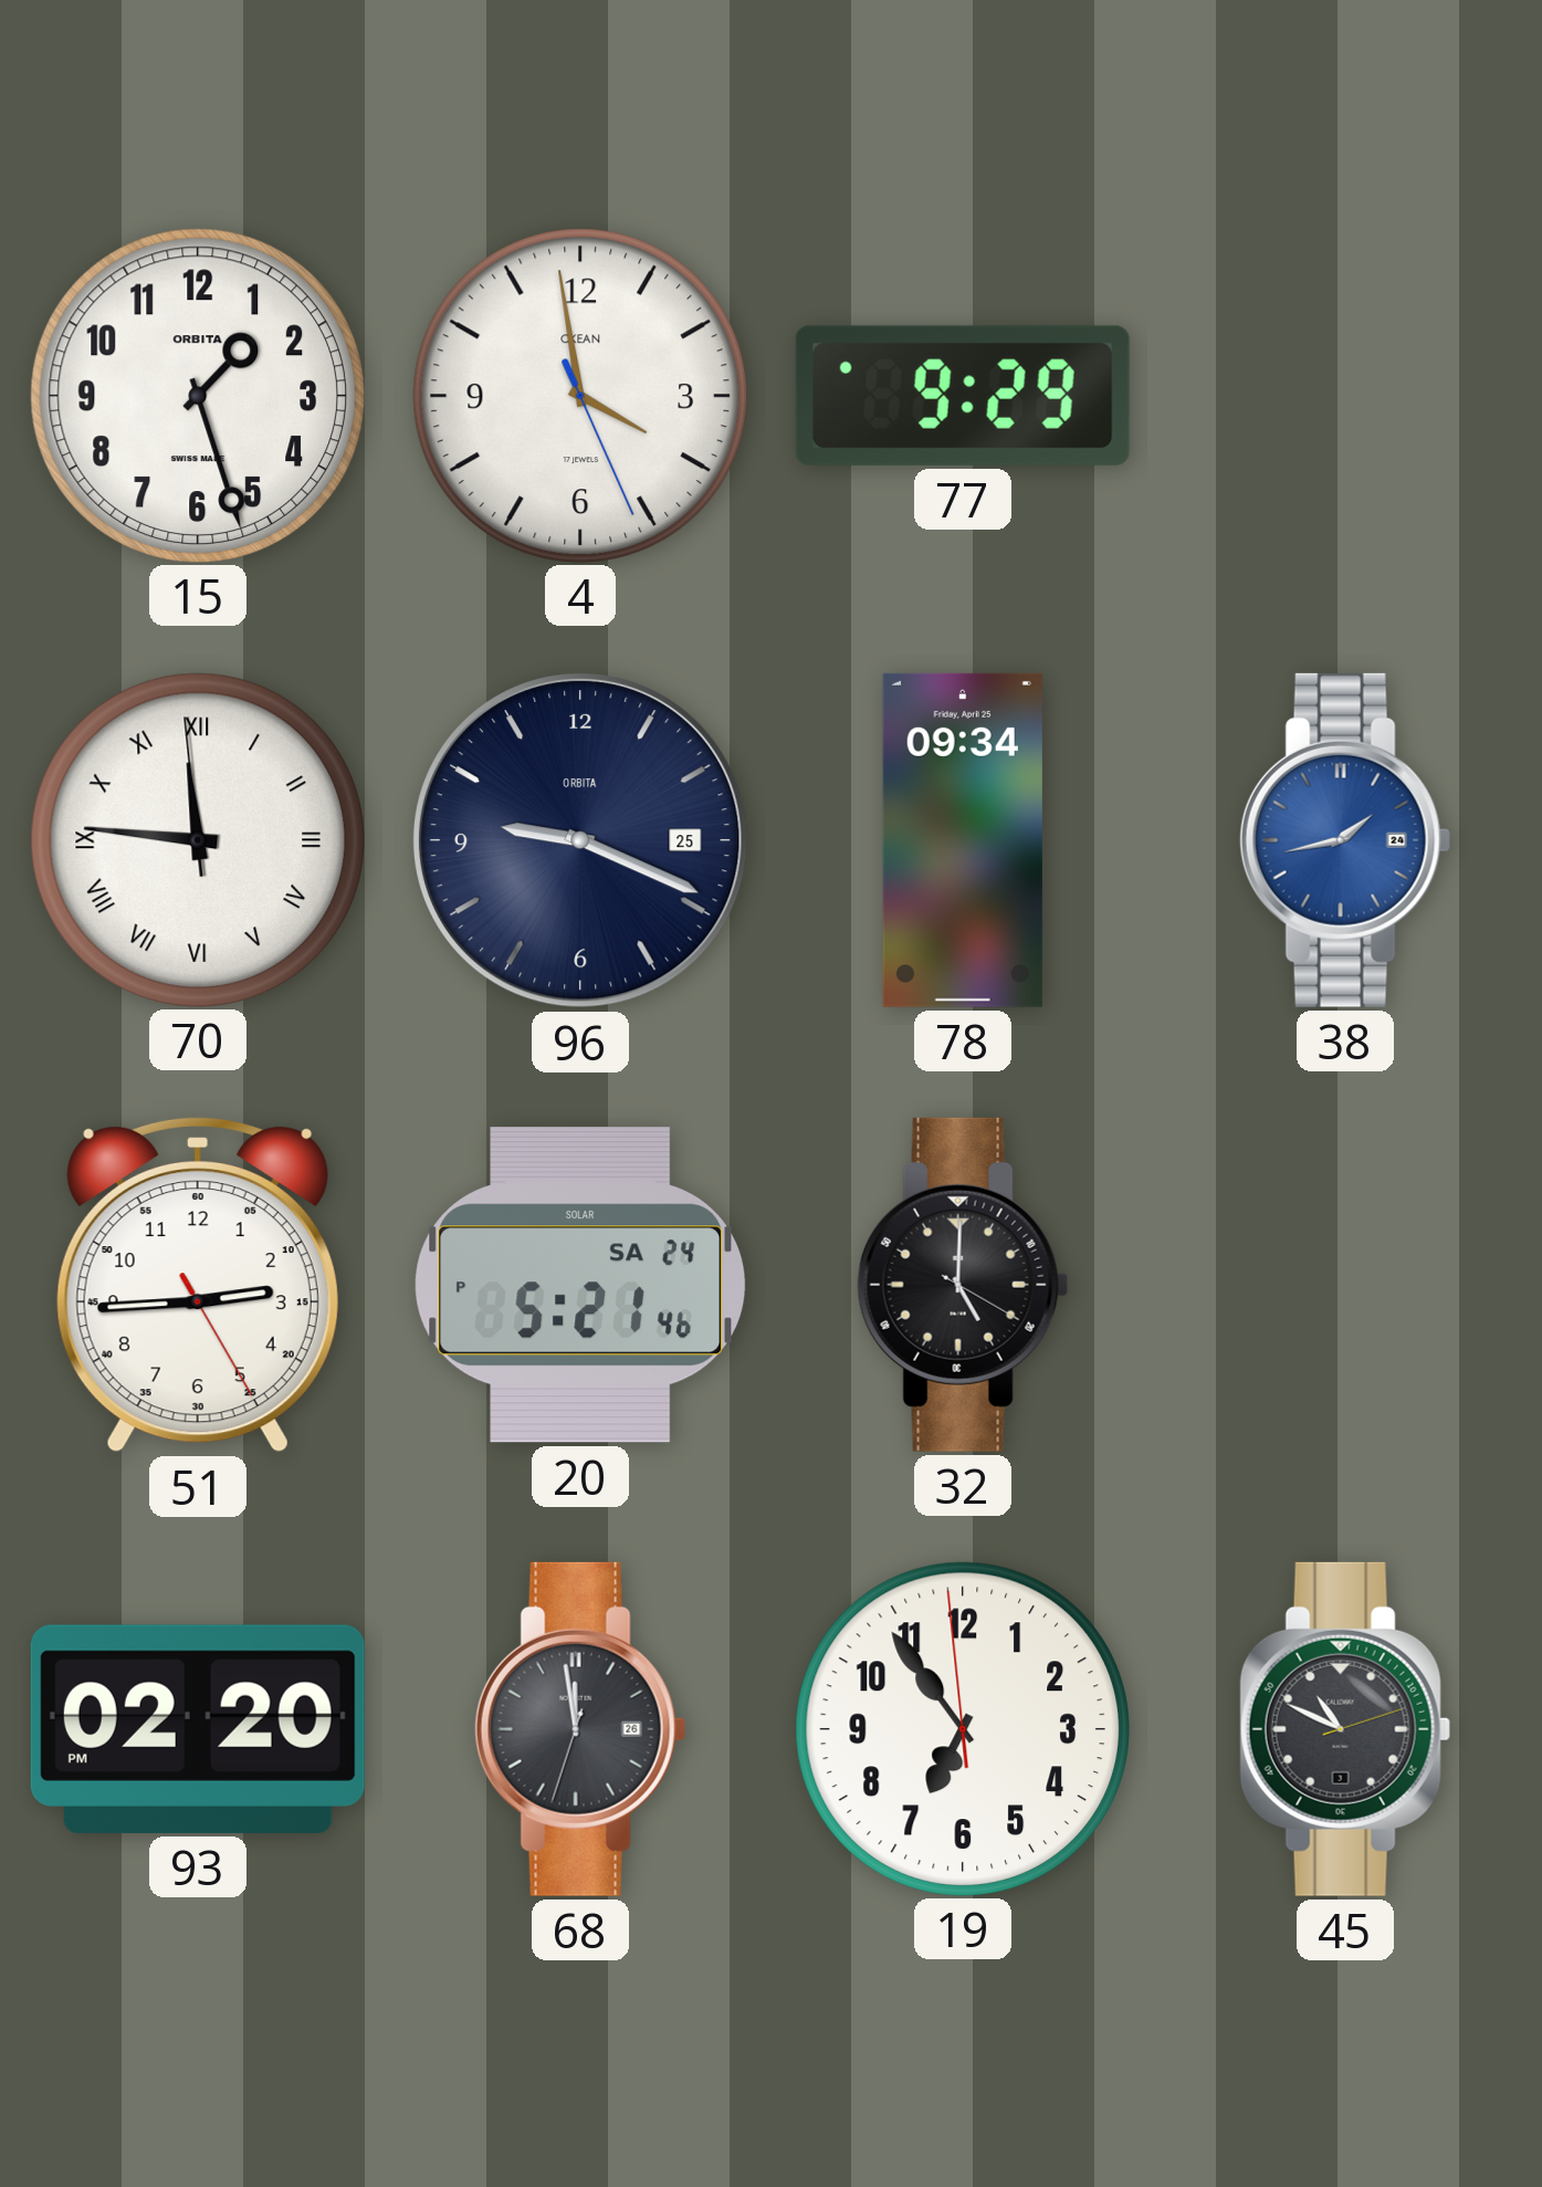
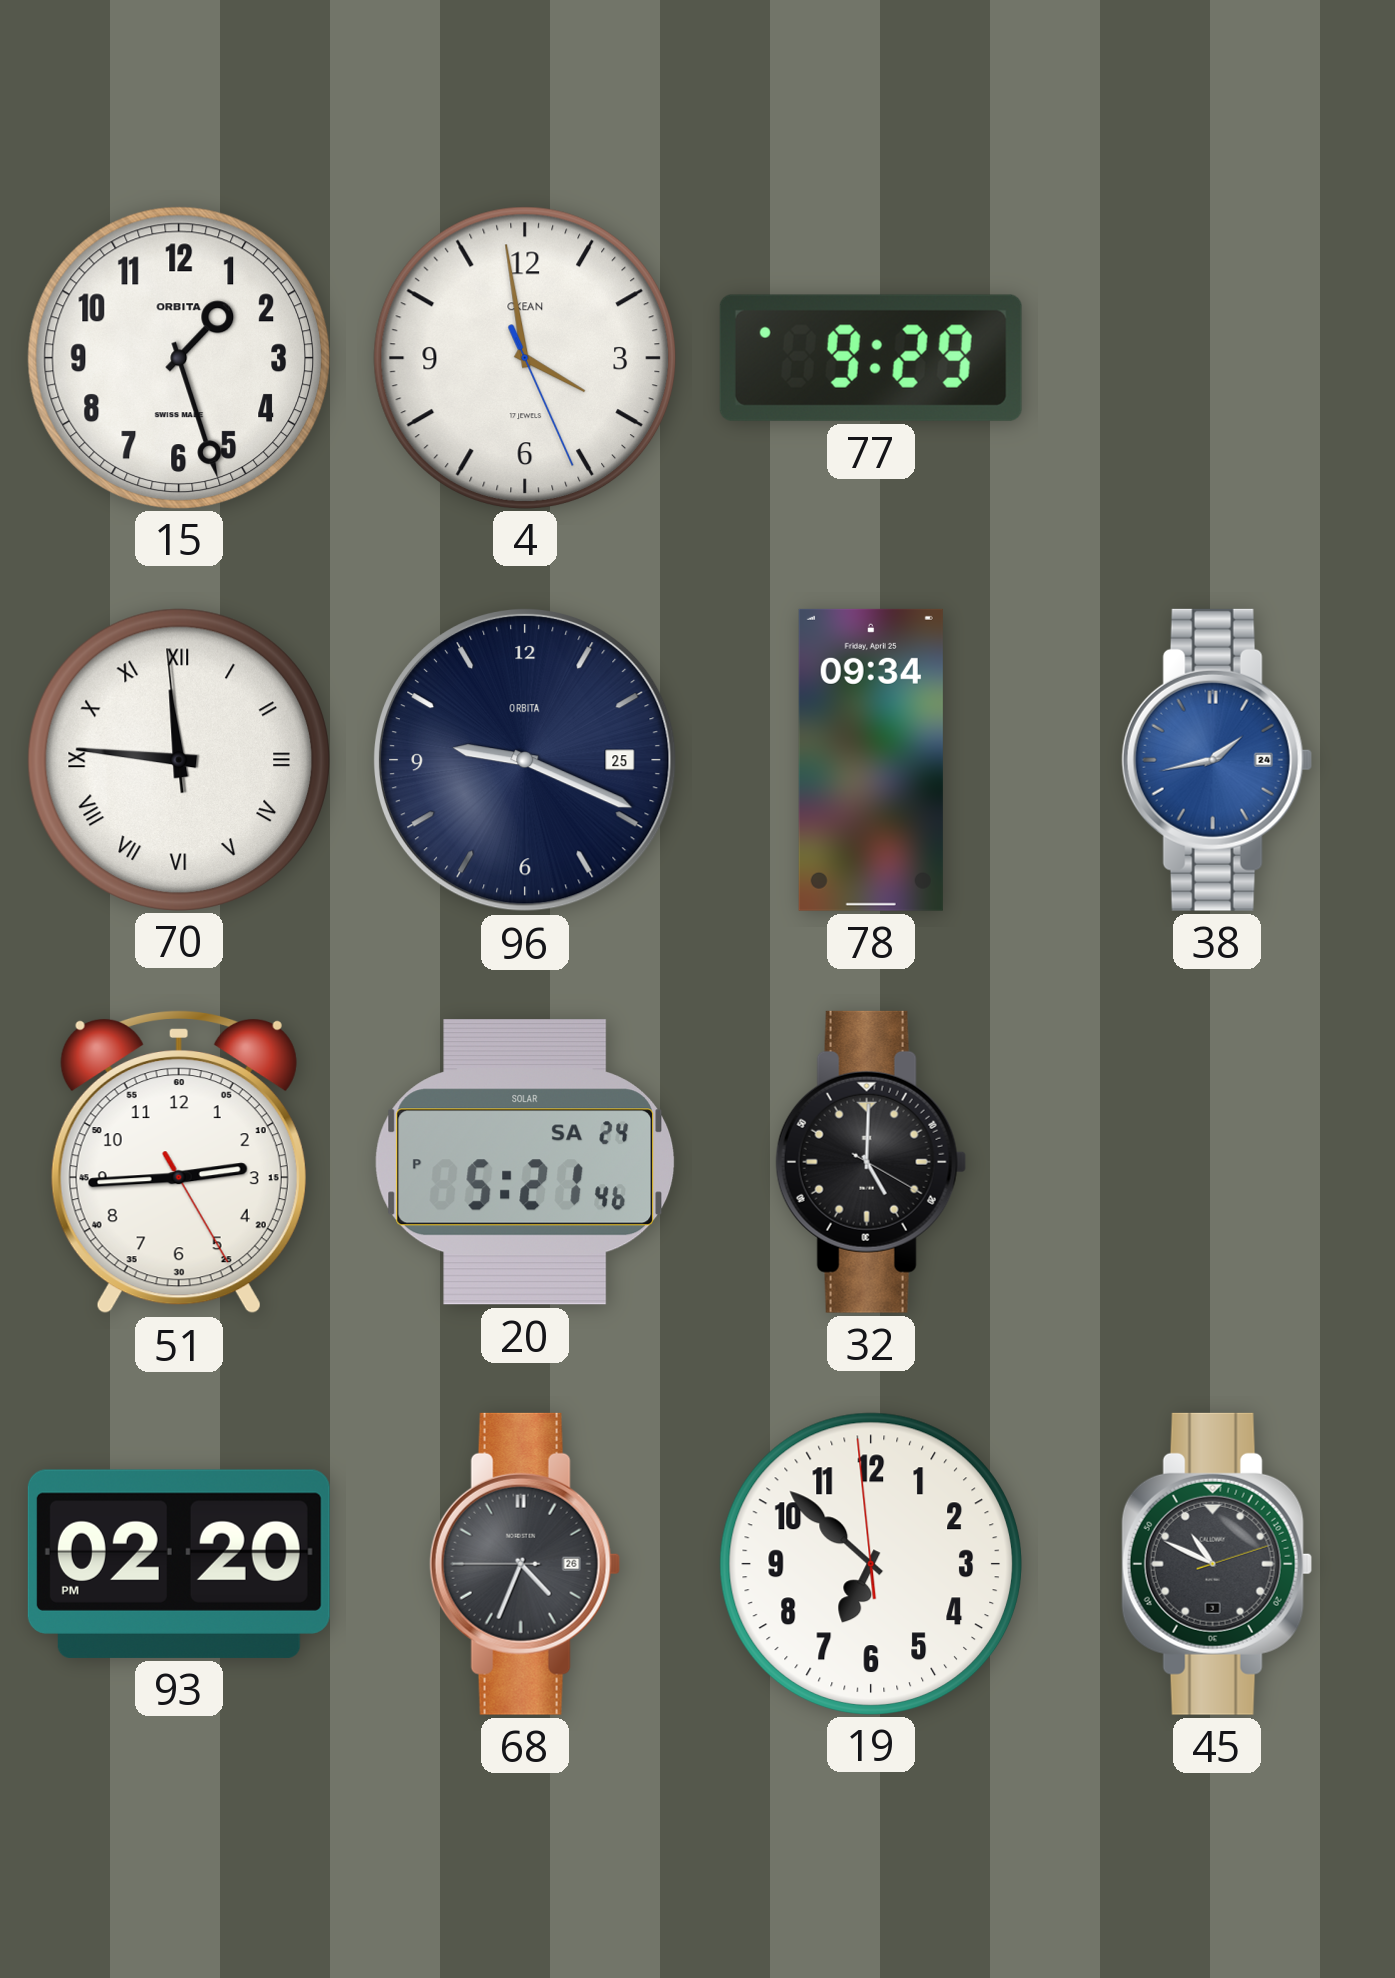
68: 11:58 -> 4:33
19: 6:53 -> 6:51
